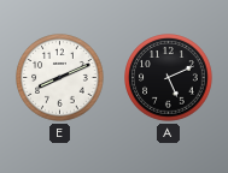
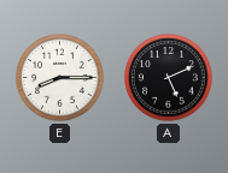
E: 8:11 -> 8:15
